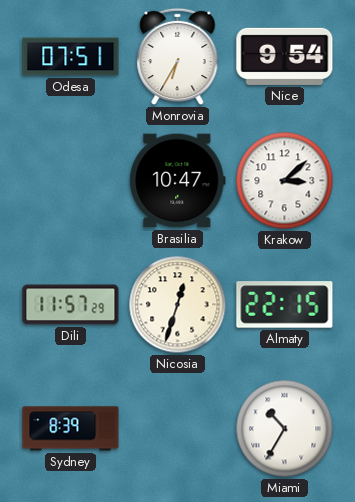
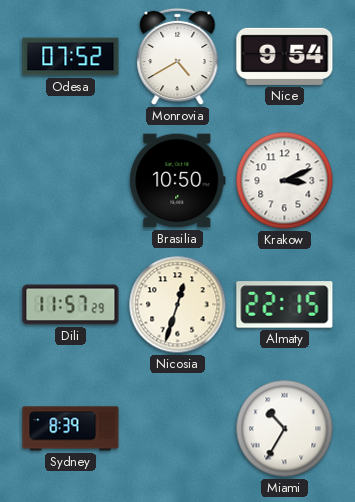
Odesa: 07:51 -> 07:52
Monrovia: 6:35 -> 4:40
Brasilia: 10:47 -> 10:50
Krakow: 3:08 -> 3:11
